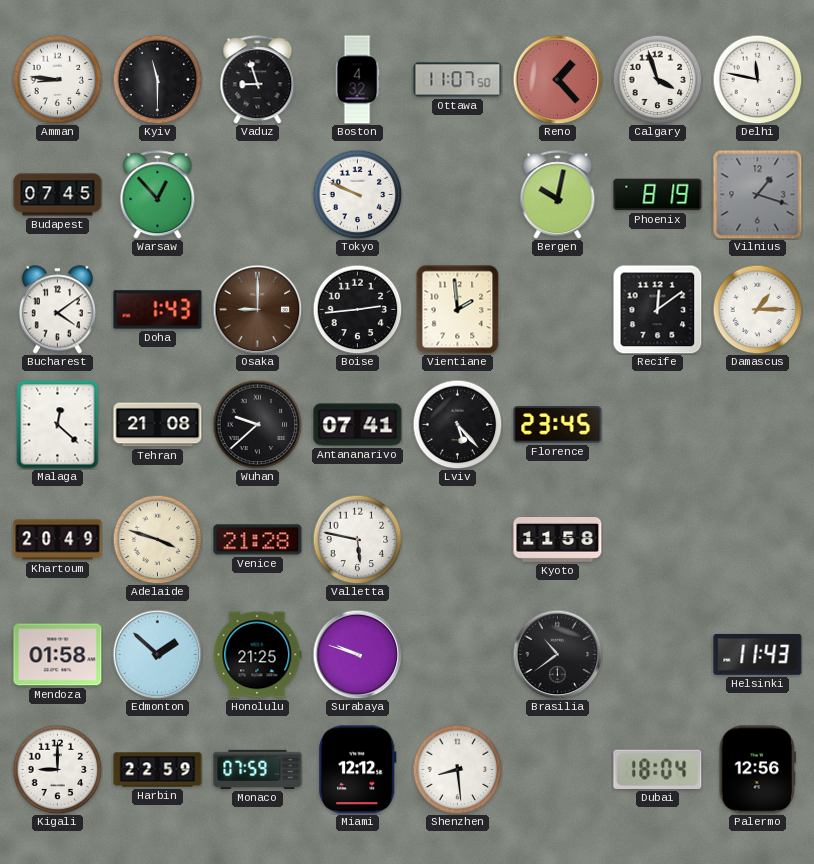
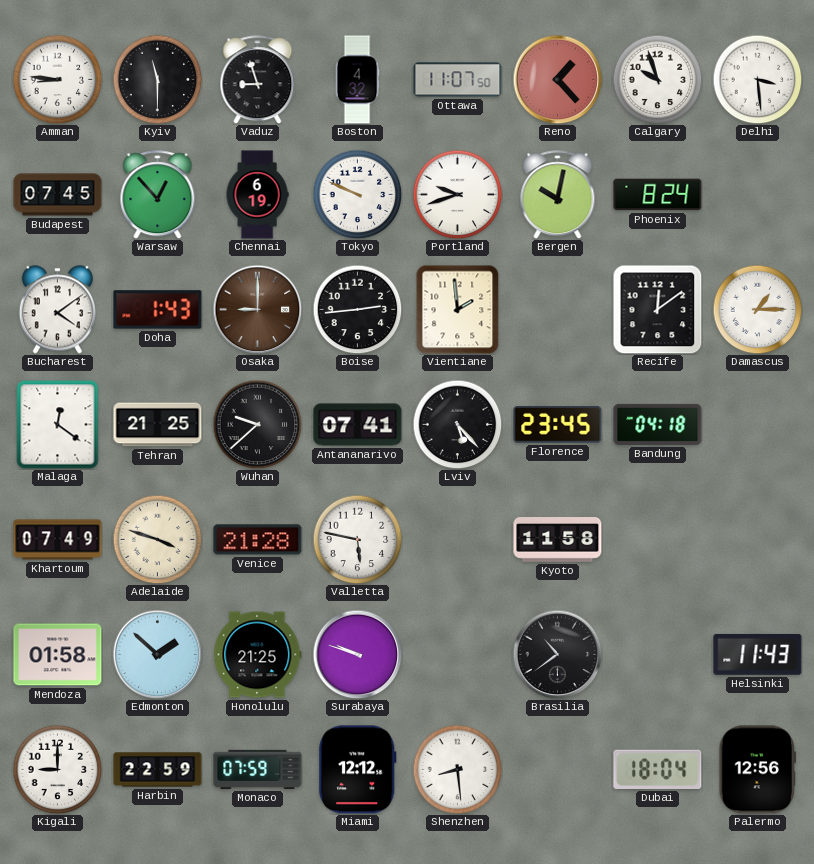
Calgary: 3:57 -> 9:57
Delhi: 11:47 -> 3:29
Chennai: none -> 6:19
Portland: none -> 9:42
Phoenix: 8:19 -> 8:24
Vilnius: 1:18 -> none
Malaga: 12:22 -> 12:21
Tehran: 21:08 -> 21:25
Bandung: none -> 04:18
Khartoum: 20:49 -> 07:49
